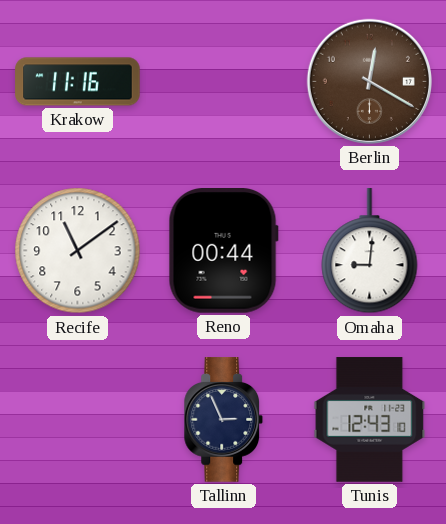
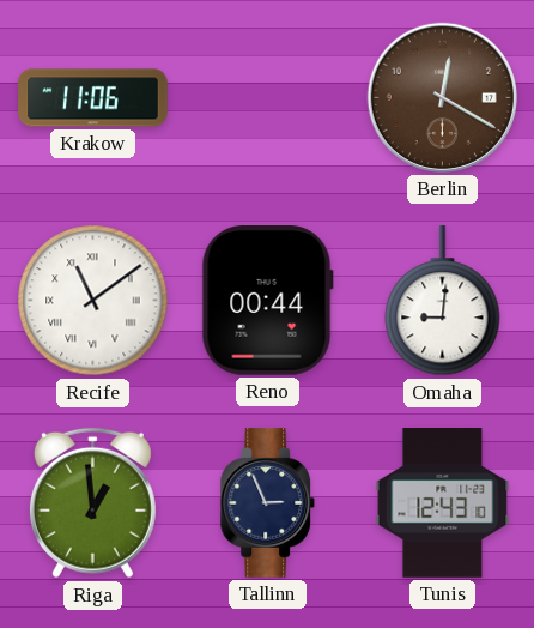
Krakow: 11:16 -> 11:06
Recife numerals: Arabic -> Roman
Riga: none -> 12:59
